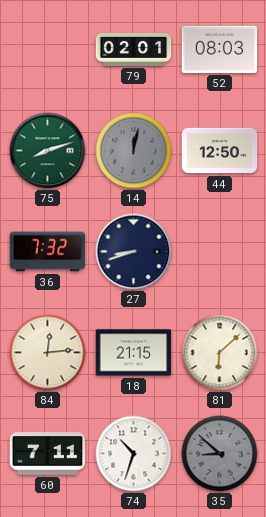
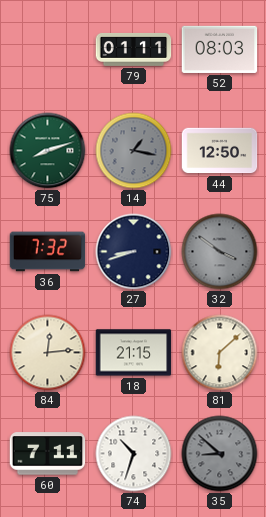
79: 02:01 -> 01:11
14: 12:02 -> 1:17
32: none -> 3:51
